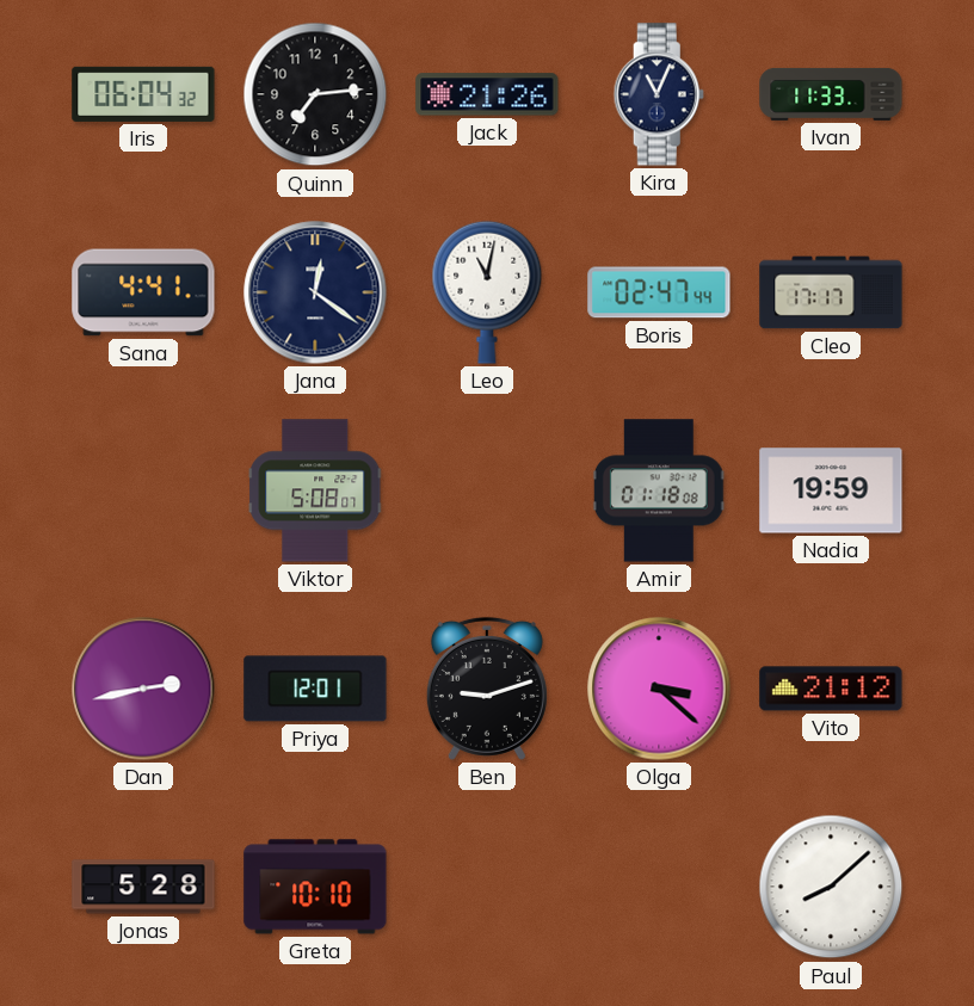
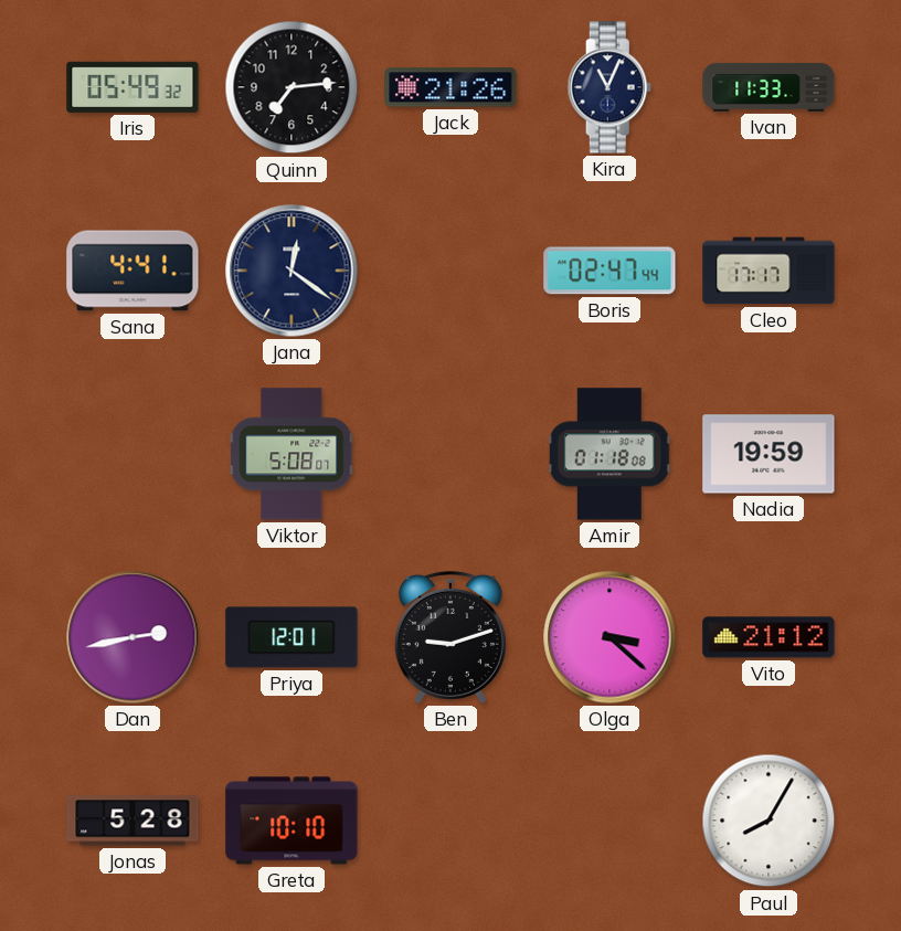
Iris: 06:04 -> 05:49
Leo: 11:02 -> none
Paul: 8:08 -> 8:05
